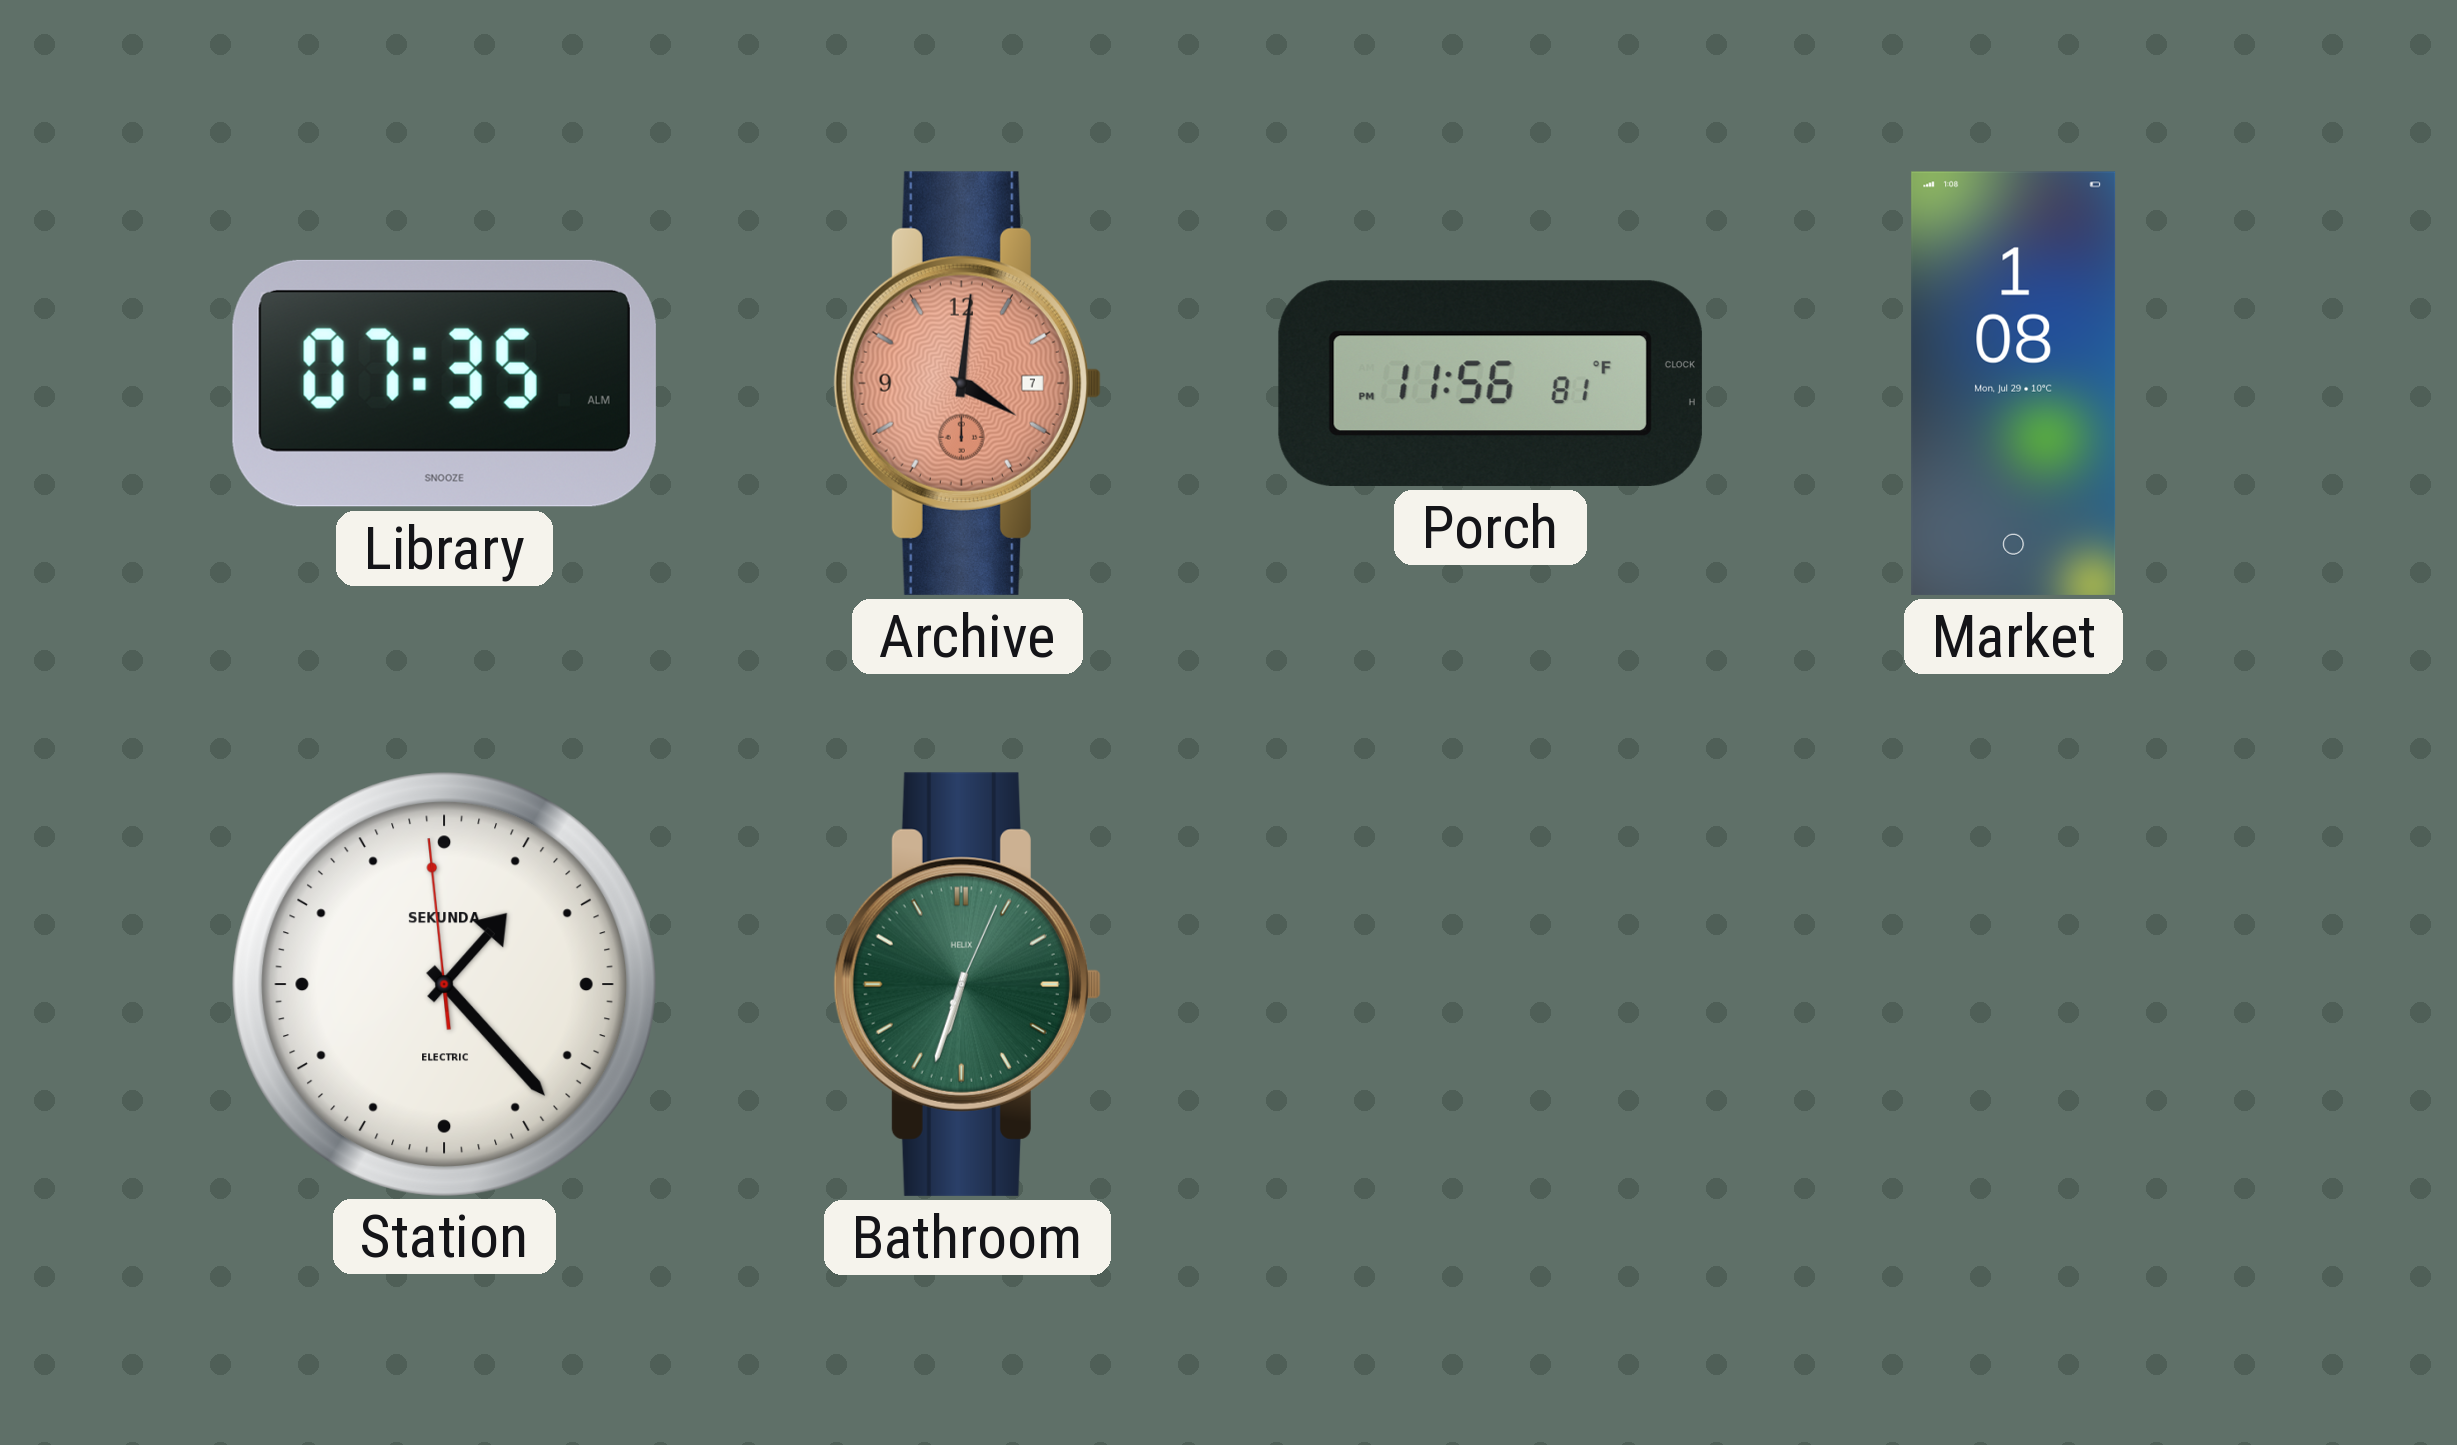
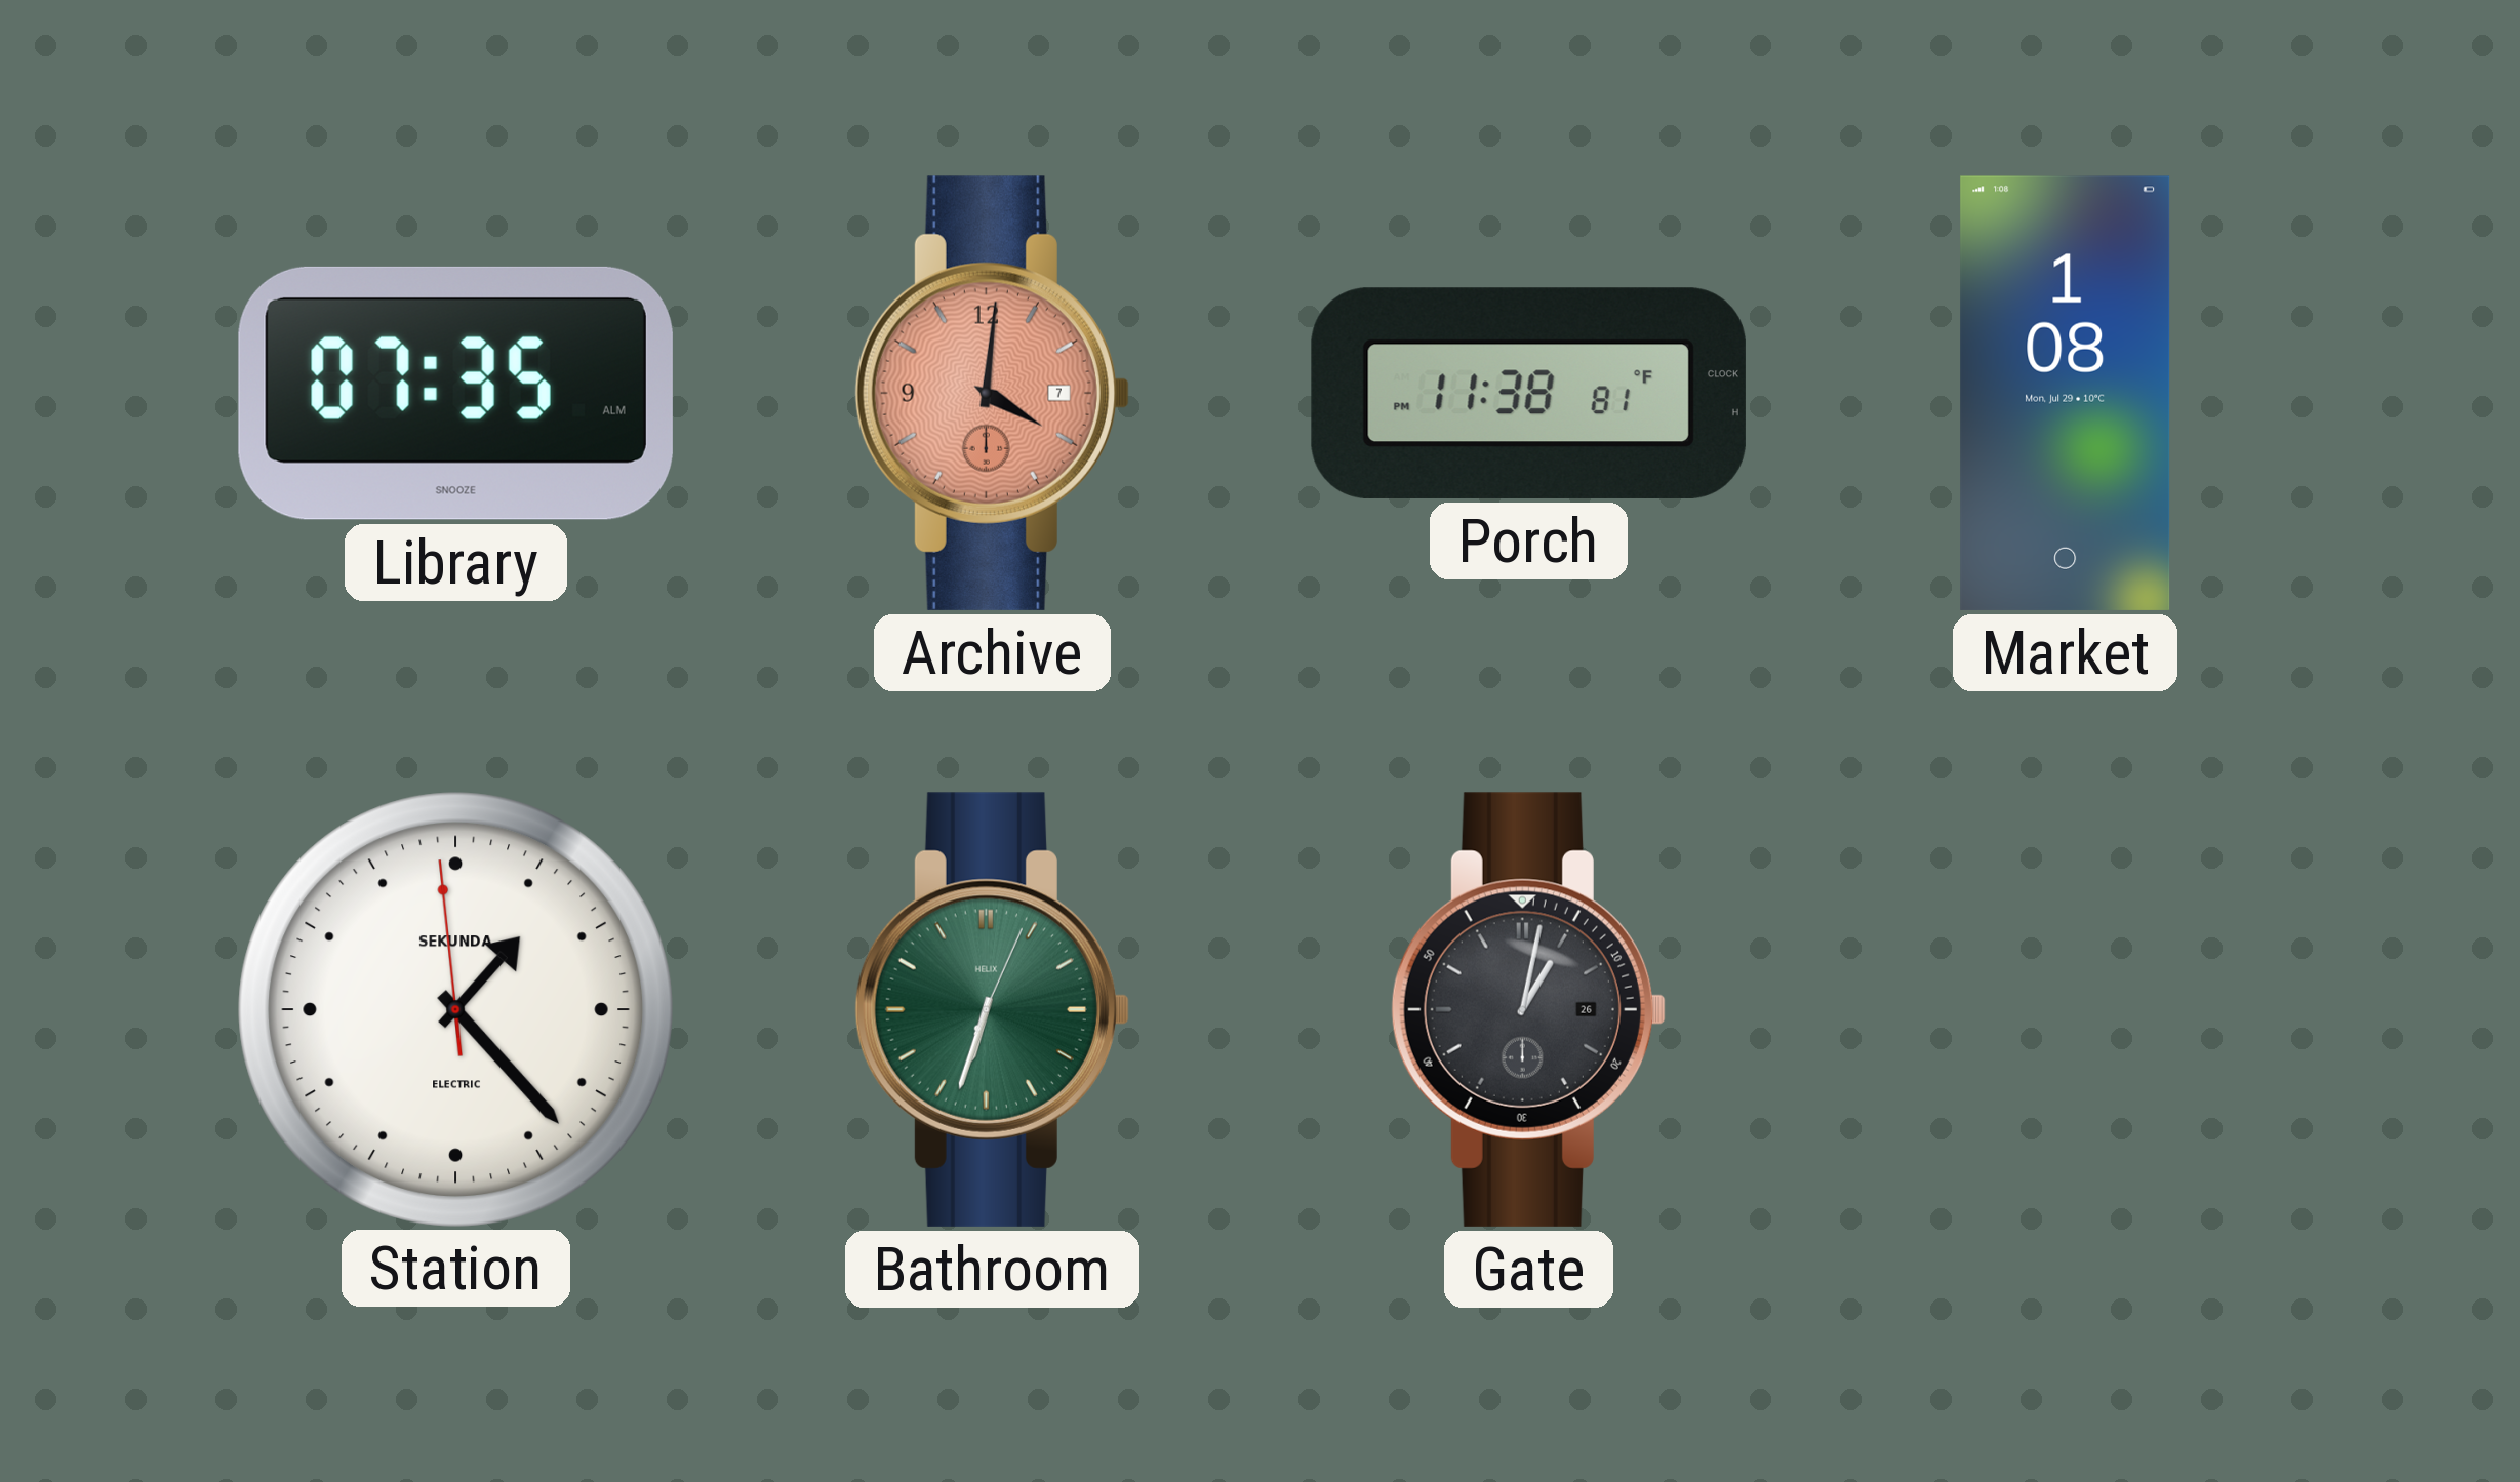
Porch: 11:56 -> 11:38
Gate: none -> 1:02
